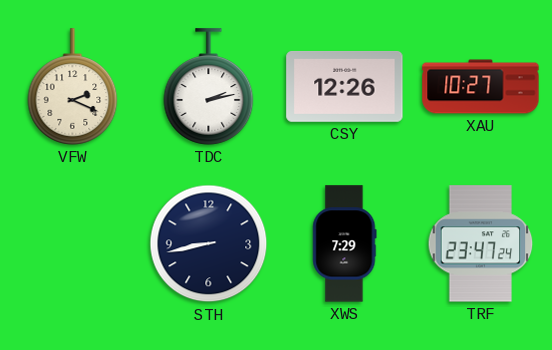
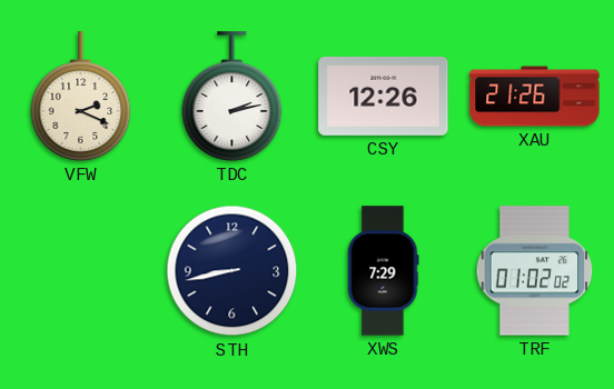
XAU: 10:27 -> 21:26
TRF: 23:47 -> 01:02
